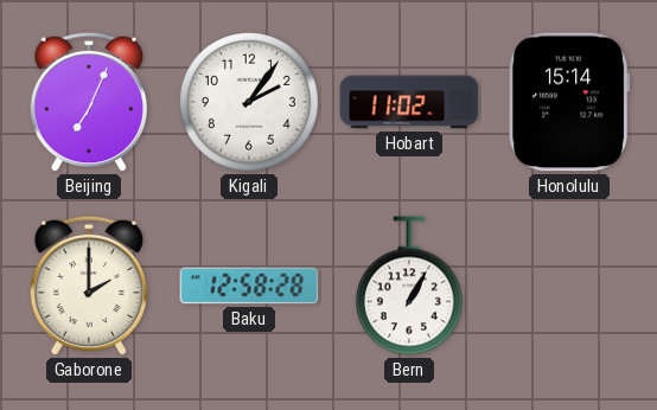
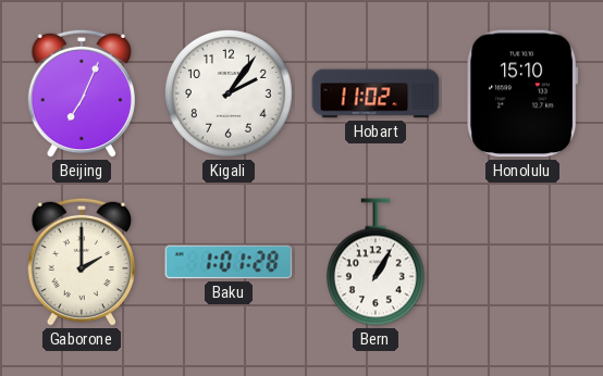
Honolulu: 15:14 -> 15:10
Baku: 12:58 -> 1:01
